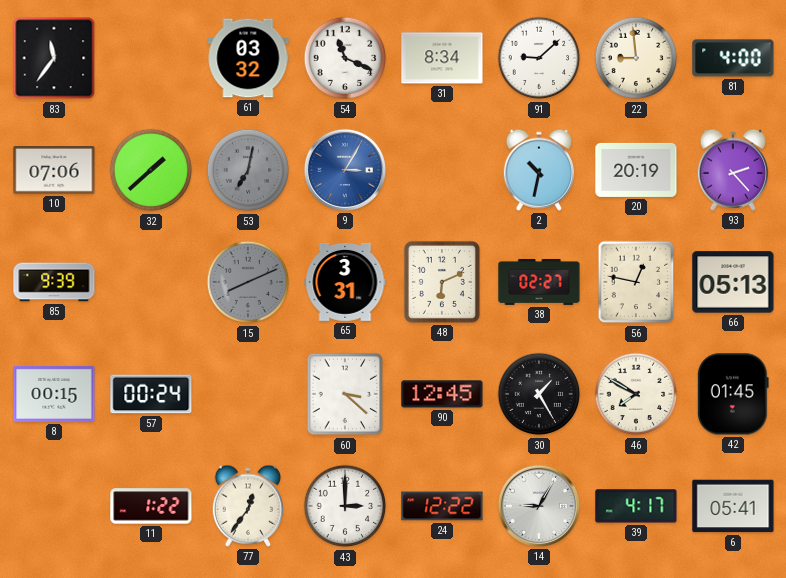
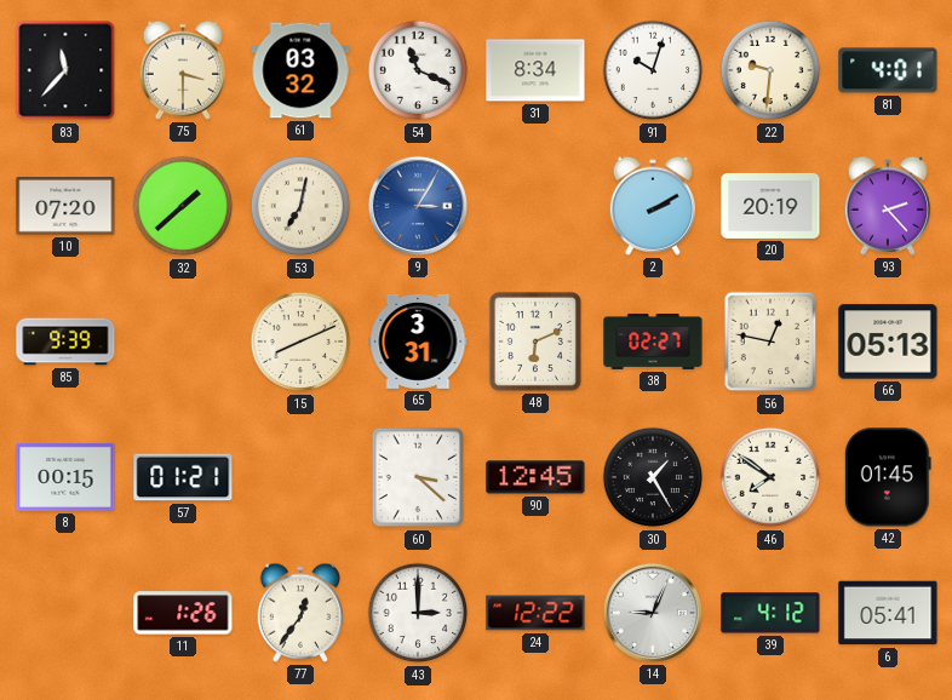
83: 11:36 -> 11:37
75: none -> 3:30
91: 9:08 -> 10:03
22: 8:59 -> 9:31
81: 4:00 -> 4:01
10: 07:06 -> 07:20
53 dial: grey -> cream
2: 10:32 -> 2:10
15 dial: grey -> cream
57: 00:24 -> 01:21
46: 7:50 -> 7:51
11: 1:22 -> 1:26
14: 9:05 -> 9:04
39: 4:17 -> 4:12
